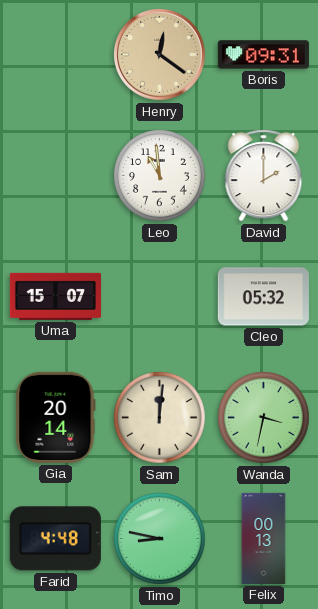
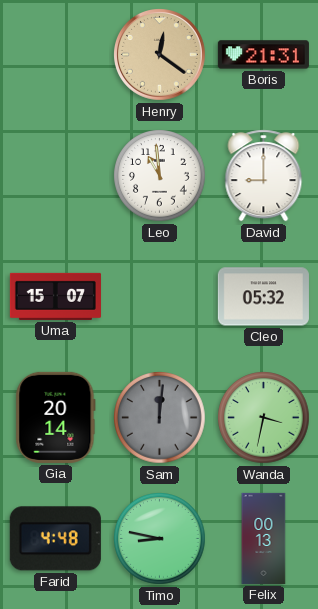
Boris: 09:31 -> 21:31
David: 2:00 -> 9:00
Sam dial: cream -> grey
